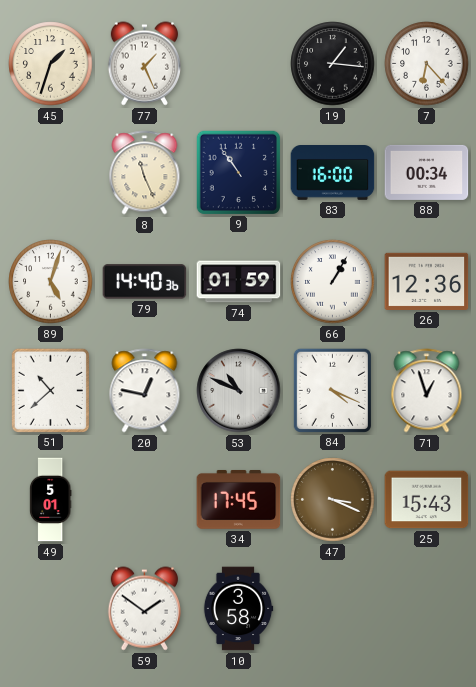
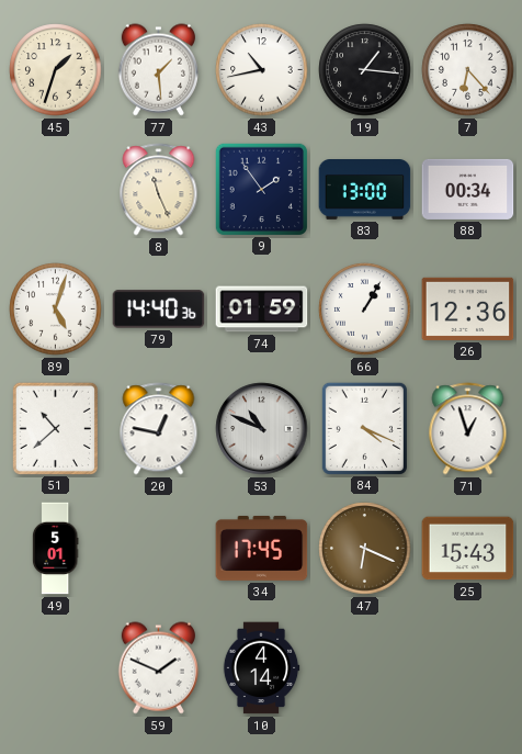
77: 1:26 -> 1:29
43: none -> 10:43
9: 10:54 -> 1:54
83: 16:00 -> 13:00
47: 3:19 -> 6:19
59: 1:51 -> 1:49
10: 3:58 -> 4:14
